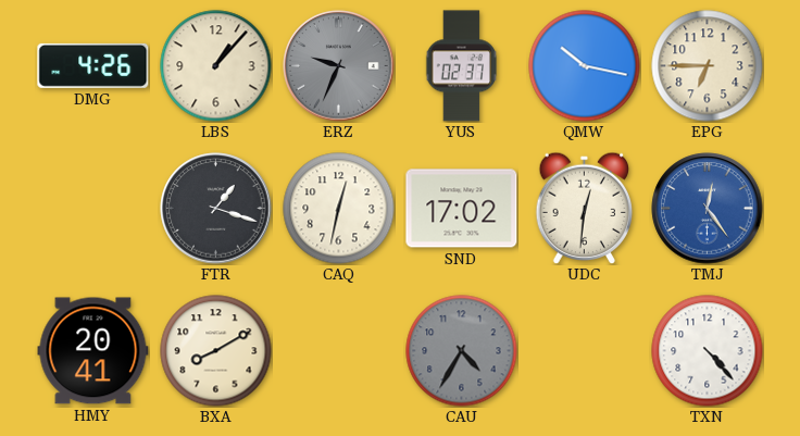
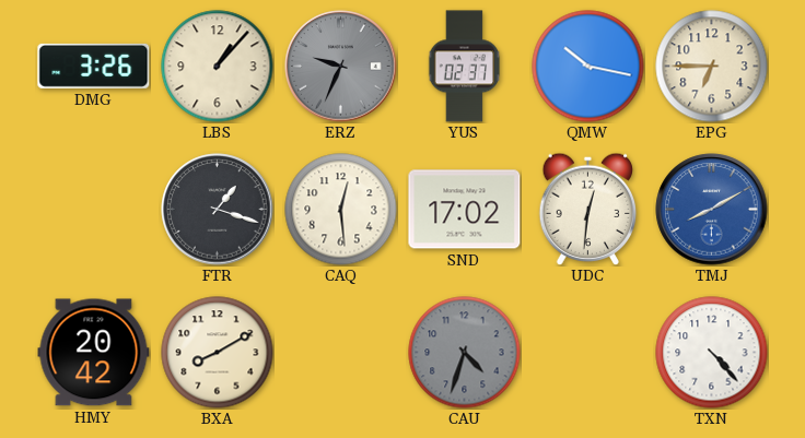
DMG: 4:26 -> 3:26
CAQ: 12:32 -> 12:29
TMJ: 12:24 -> 8:10
HMY: 20:41 -> 20:42
CAU: 4:35 -> 4:33
